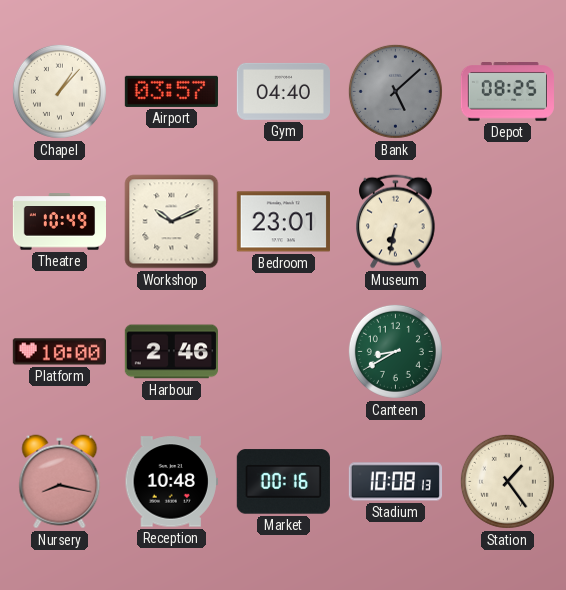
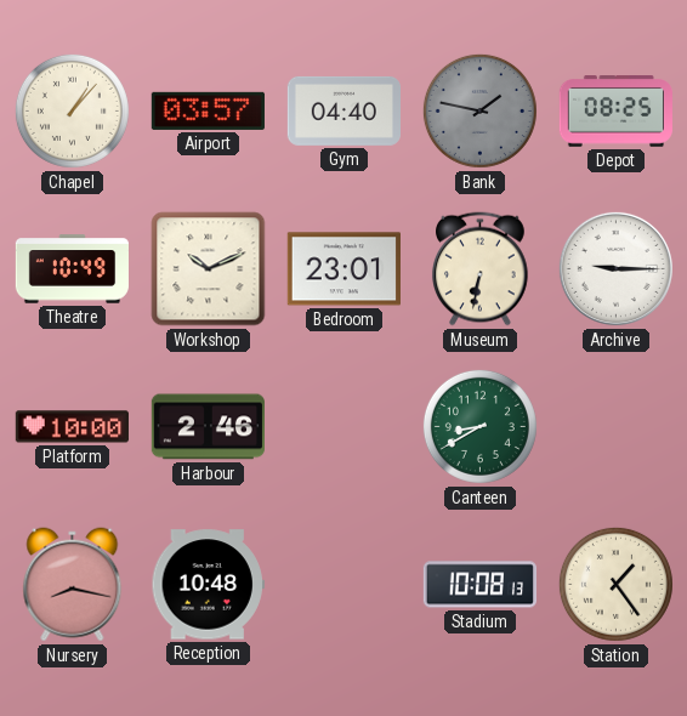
Bank: 5:08 -> 1:47
Archive: none -> 9:15
Market: 00:16 -> none
